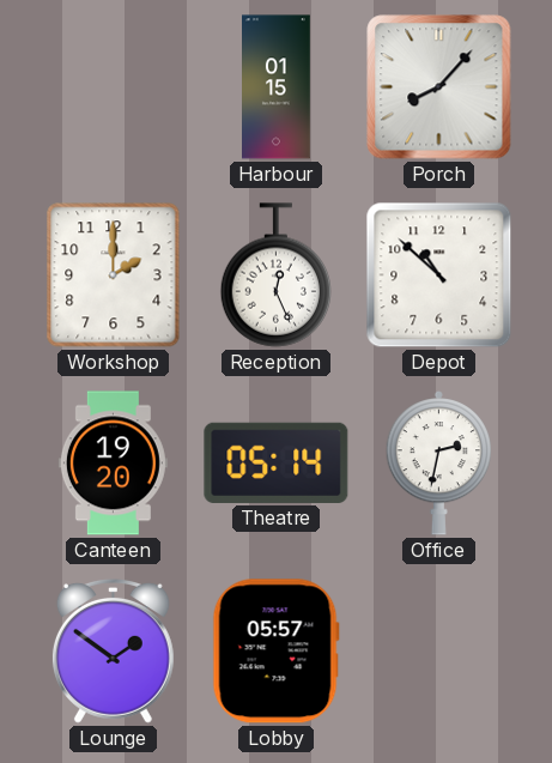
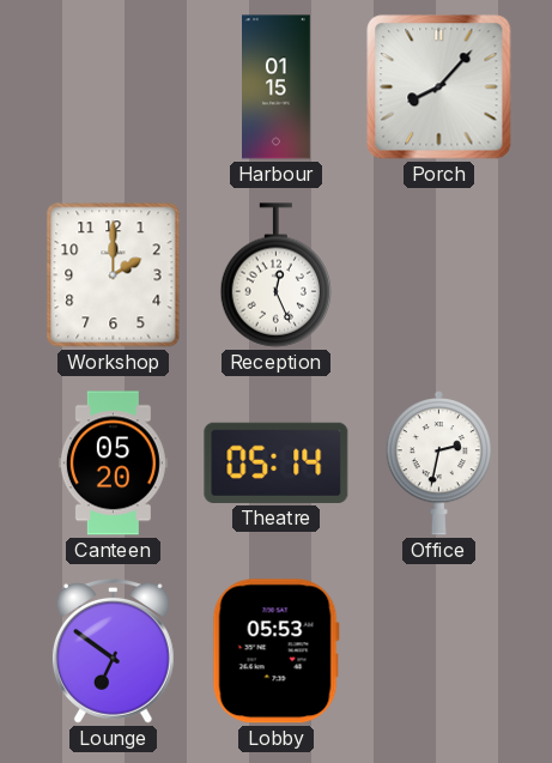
Depot: 10:52 -> none
Canteen: 19:20 -> 05:20
Lounge: 1:51 -> 6:51
Lobby: 05:57 -> 05:53
